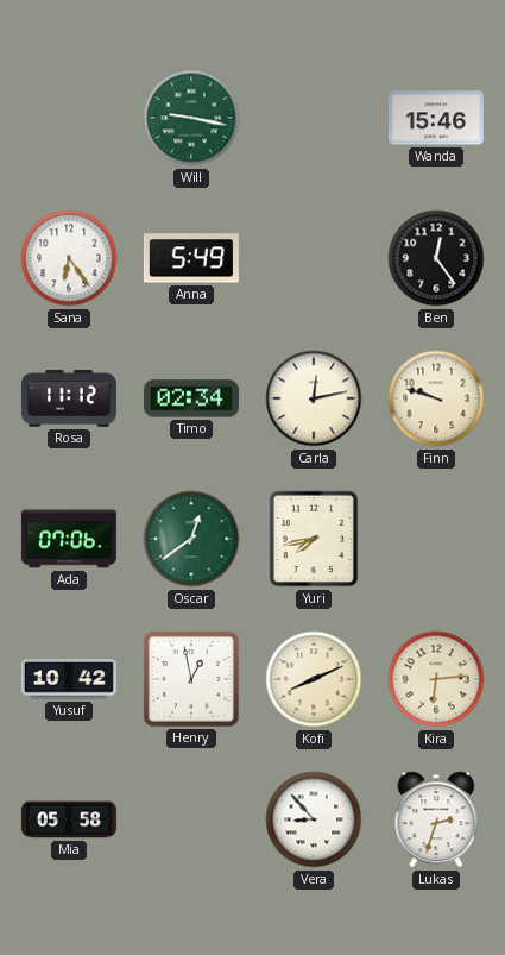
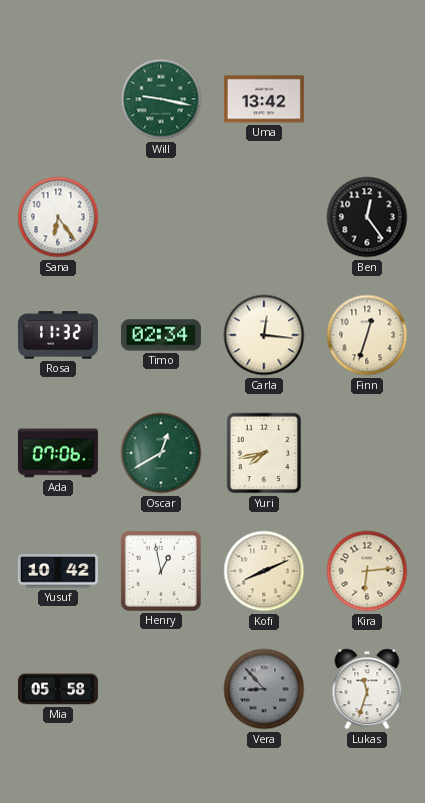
Uma: none -> 13:42
Wanda: 15:46 -> none
Anna: 5:49 -> none
Rosa: 11:12 -> 11:32
Carla: 12:13 -> 12:16
Finn: 9:48 -> 12:33
Oscar: 12:39 -> 12:40
Vera dial: white -> grey
Lukas: 2:33 -> 11:33
